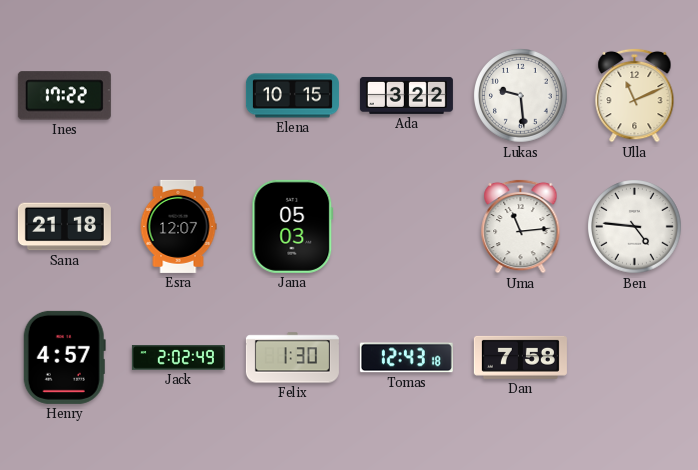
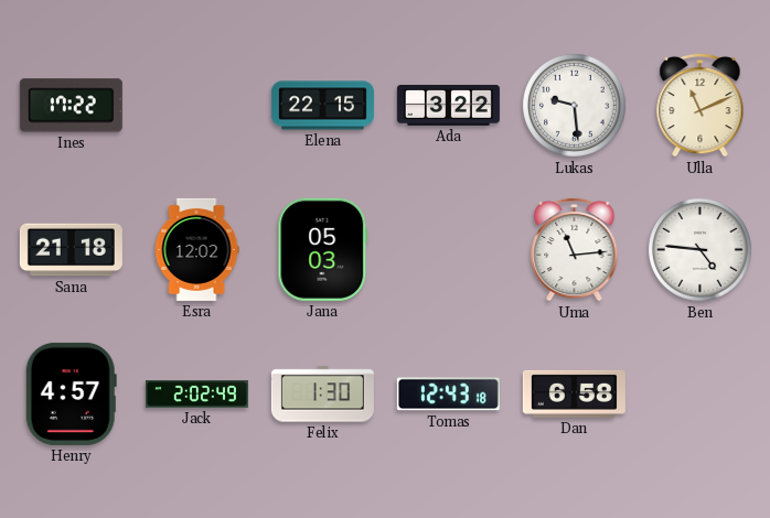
Elena: 10:15 -> 22:15
Esra: 12:07 -> 12:02
Dan: 7:58 -> 6:58
